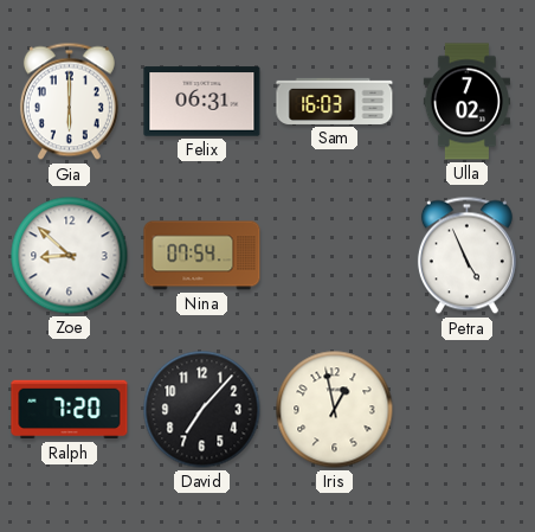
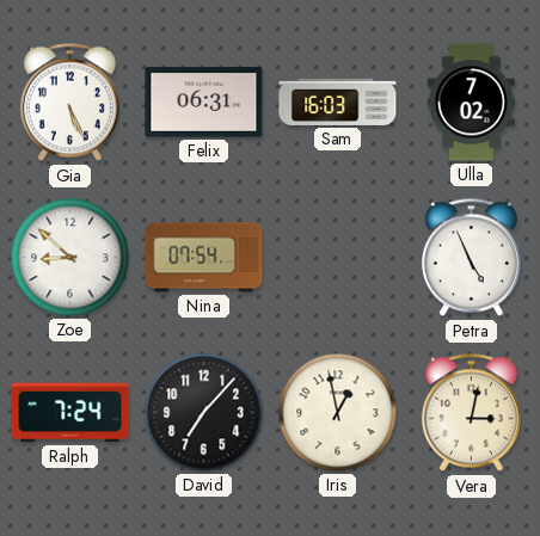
Gia: 6:00 -> 5:26
Ralph: 7:20 -> 7:24
Vera: none -> 3:02
